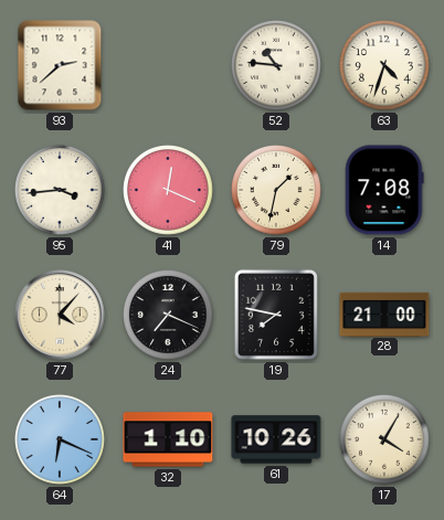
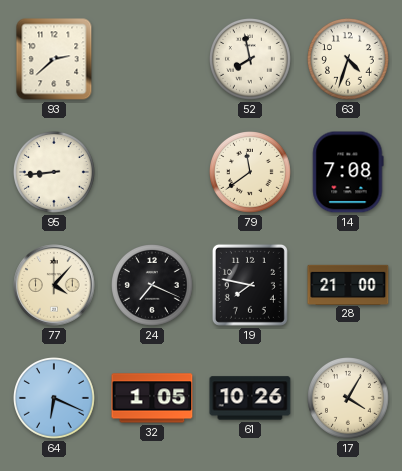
52: 10:46 -> 7:58
95: 3:44 -> 8:44
41: 12:19 -> none
79: 1:32 -> 11:39
32: 1:10 -> 1:05
